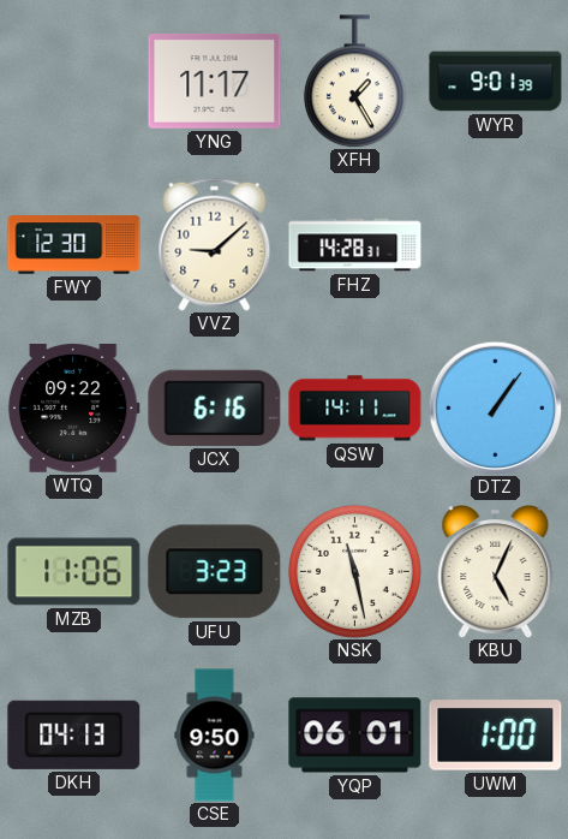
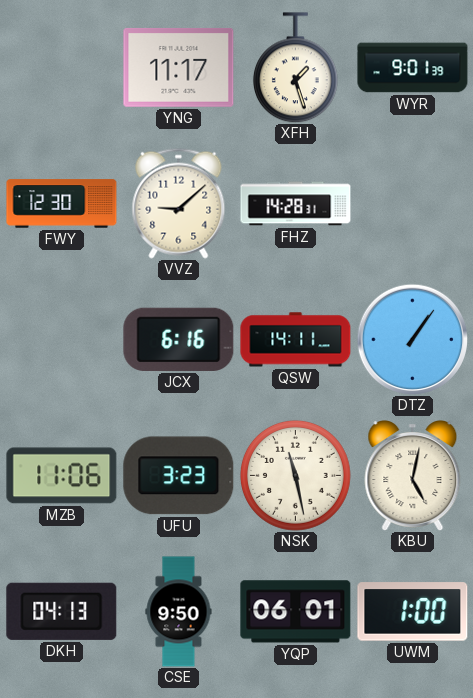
XFH: 1:25 -> 1:27
WTQ: 09:22 -> none
KBU: 5:04 -> 5:02
